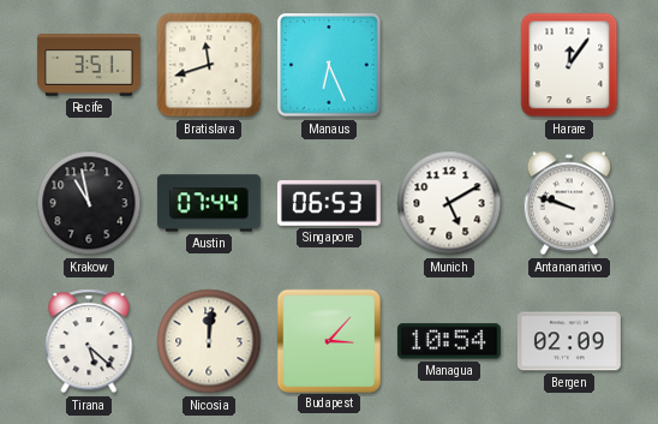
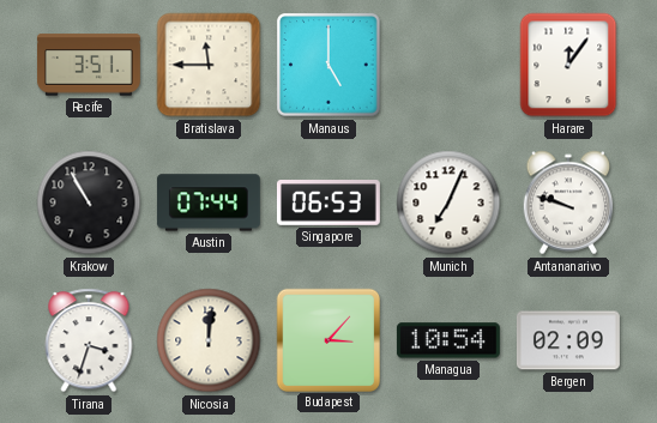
Bratislava: 11:42 -> 11:45
Manaus: 6:26 -> 5:00
Krakow: 10:58 -> 10:55
Munich: 5:10 -> 7:04
Tirana: 5:22 -> 3:33
